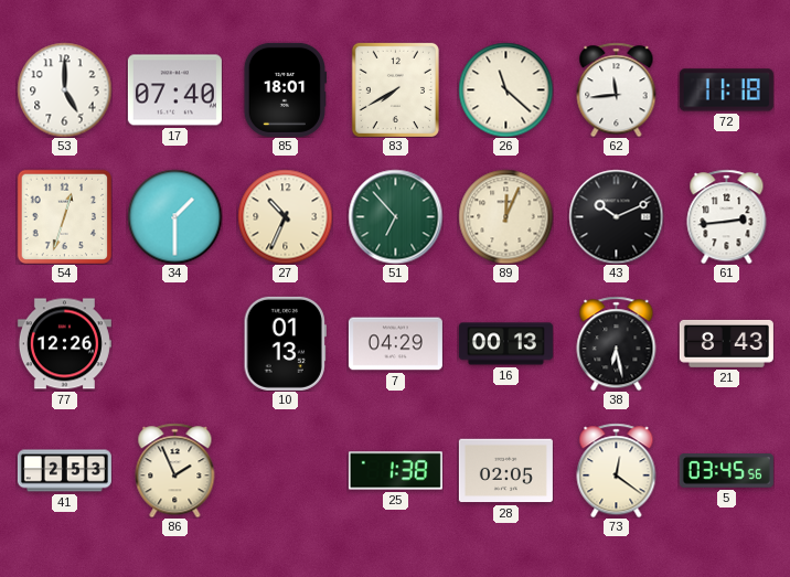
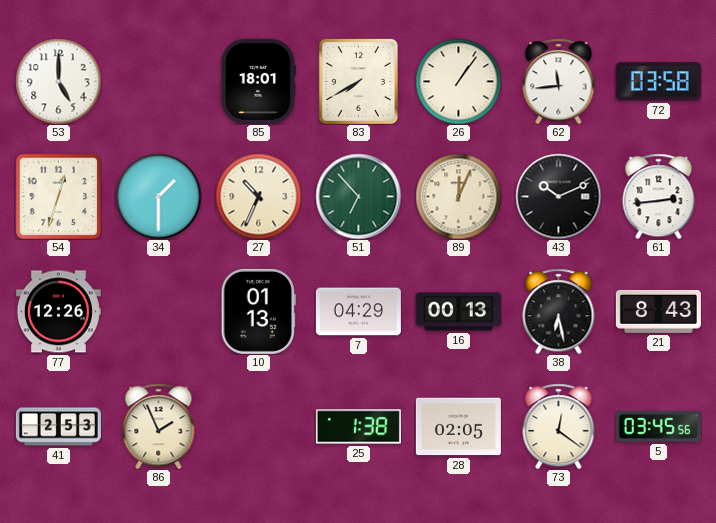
17: 07:40 -> none
26: 11:22 -> 1:06
72: 11:18 -> 03:58
